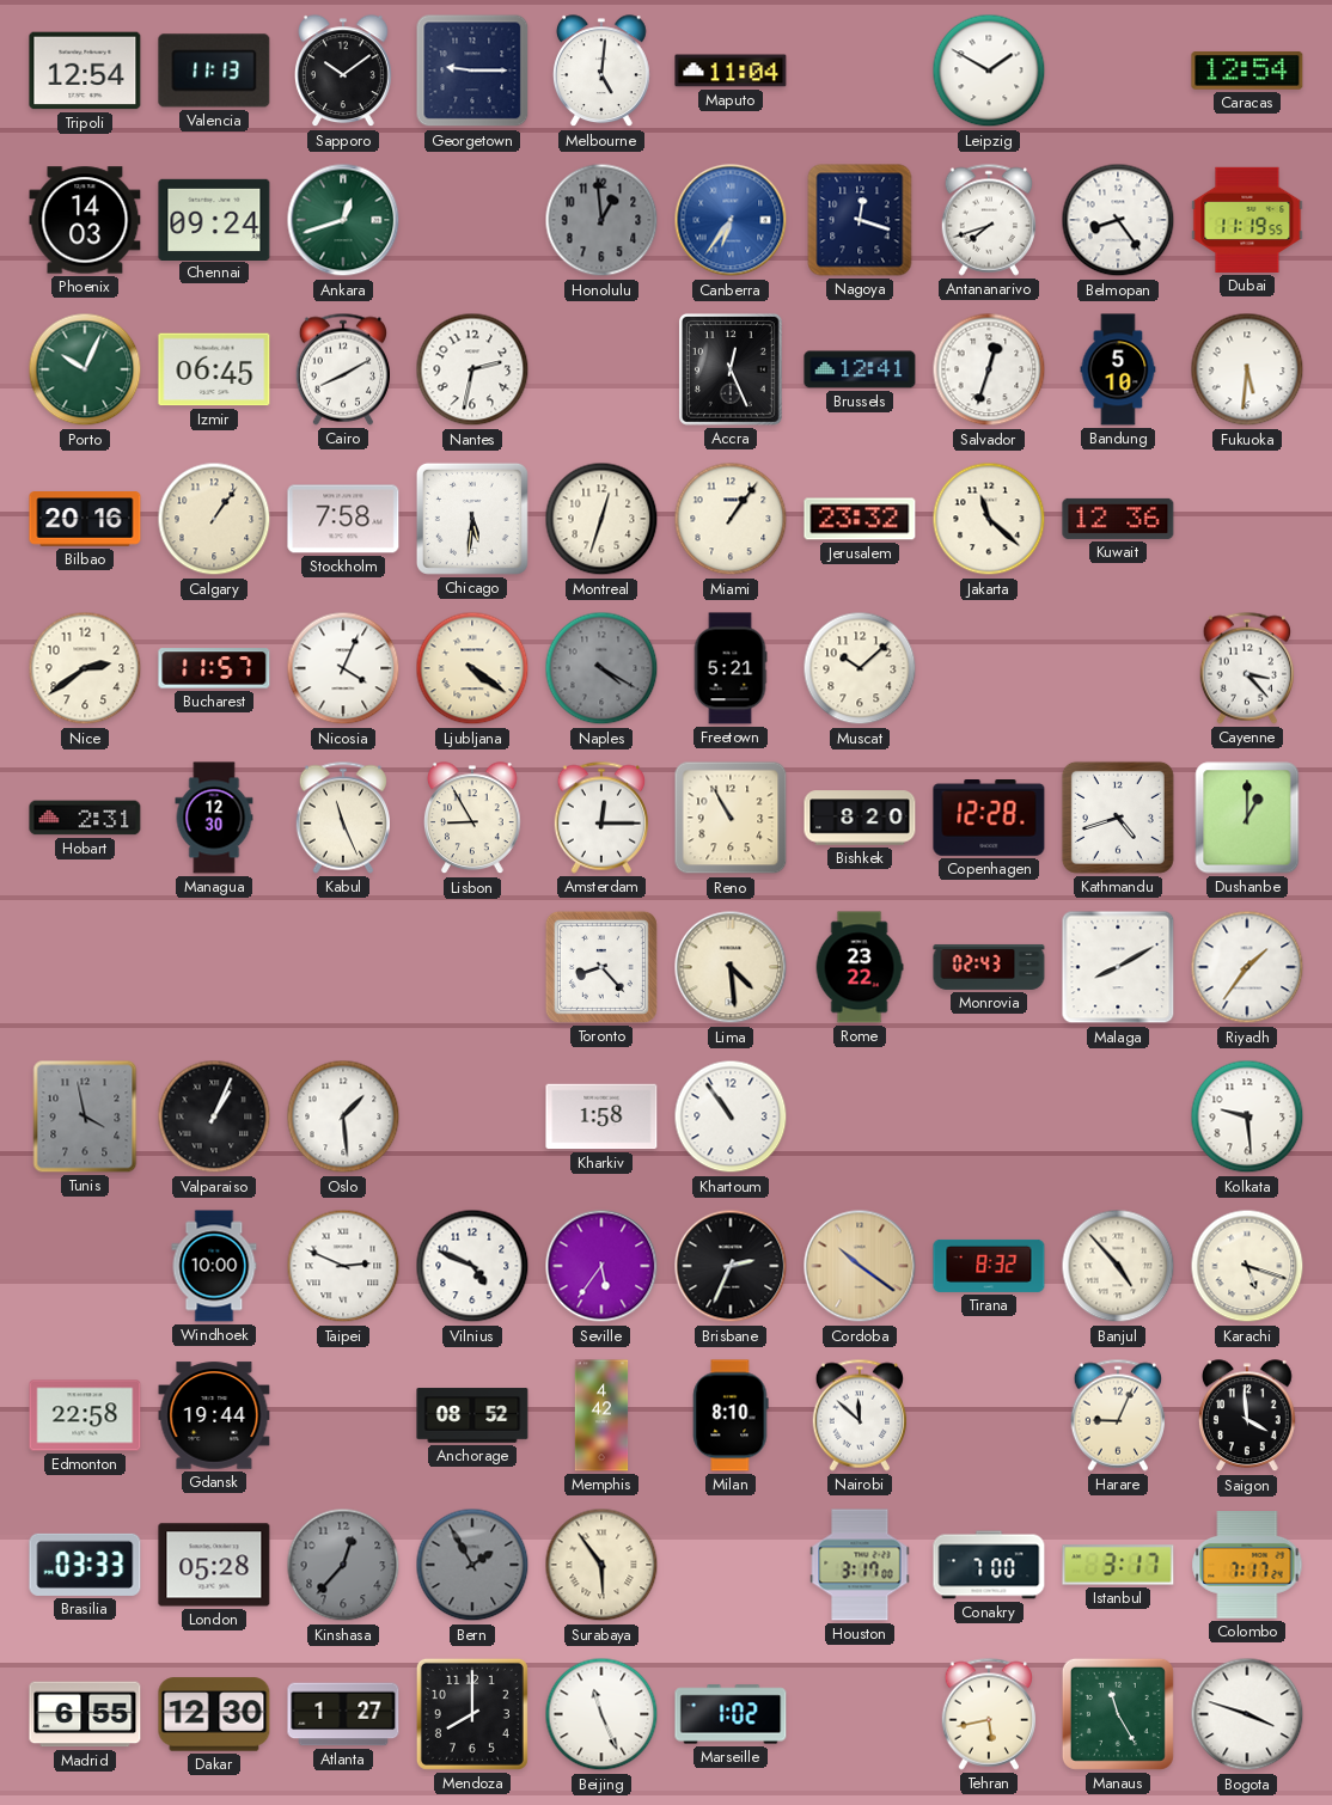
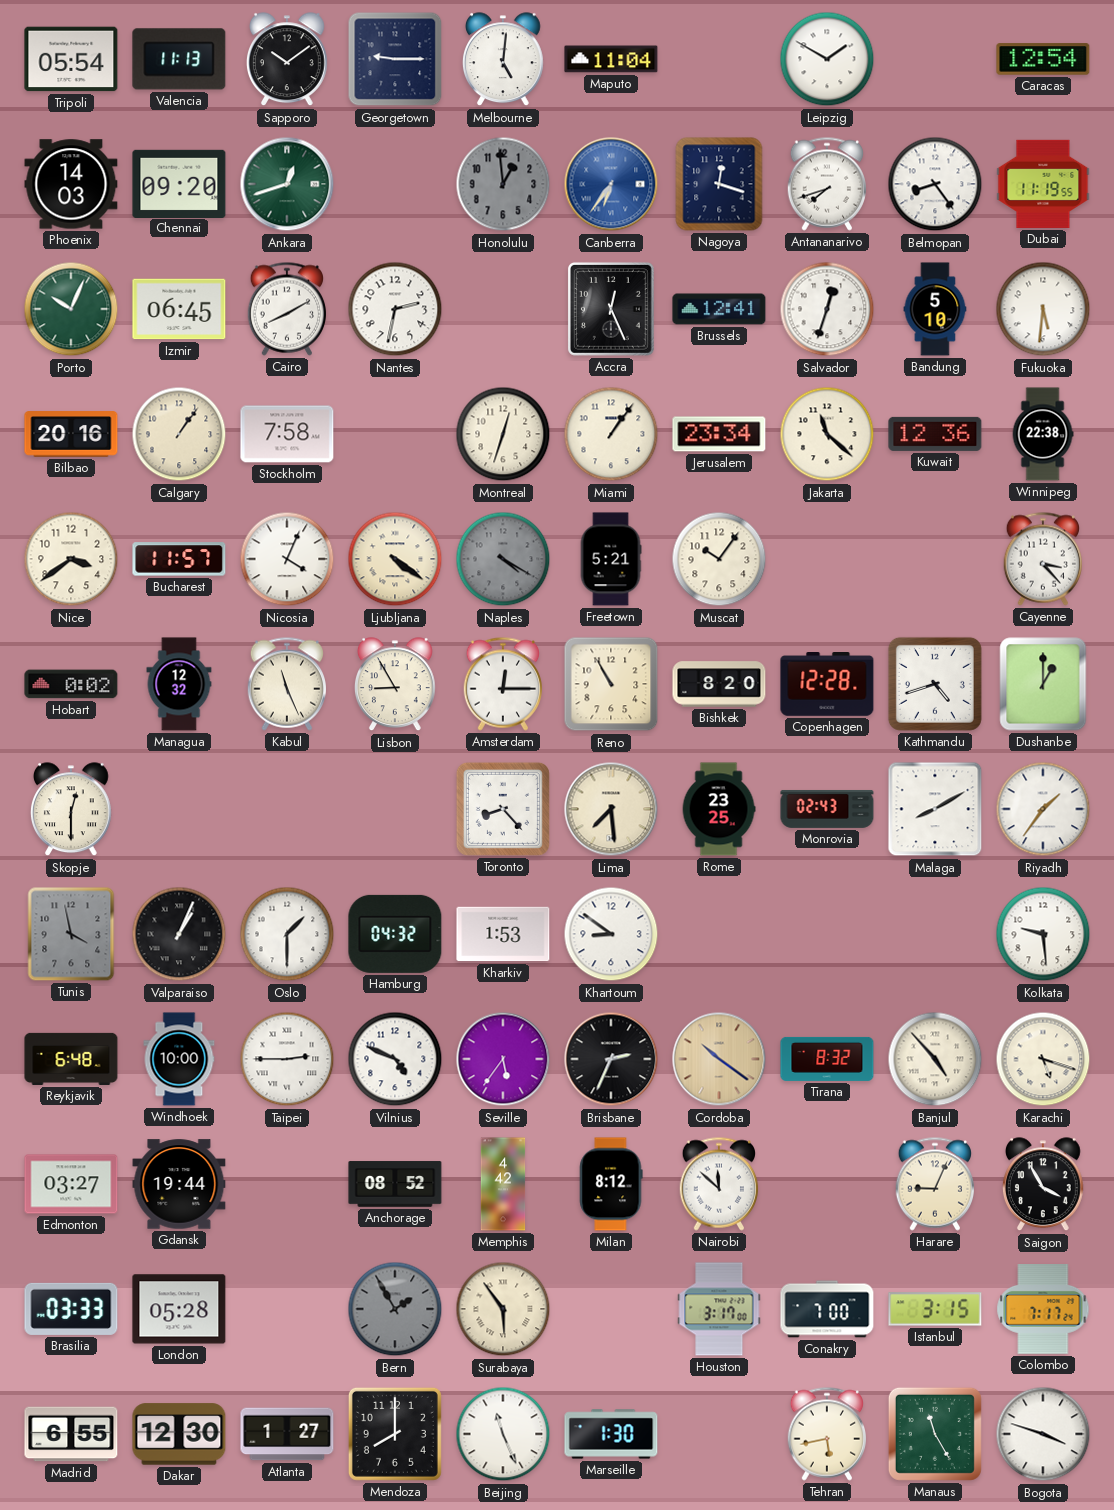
Tripoli: 12:54 -> 05:54
Chennai: 09:24 -> 09:20
Chicago: 5:31 -> none
Jerusalem: 23:32 -> 23:34
Winnipeg: none -> 22:38
Nice: 2:39 -> 3:39
Muscat: 10:08 -> 10:06
Hobart: 2:31 -> 0:02
Managua: 12:30 -> 12:32
Skopje: none -> 12:30
Lima: 4:29 -> 7:29
Rome: 23:22 -> 23:25
Oslo: 1:29 -> 1:30
Hamburg: none -> 04:32
Kharkiv: 1:58 -> 1:53
Khartoum: 10:54 -> 8:51
Reykjavik: none -> 6:48
Taipei: 2:49 -> 2:45
Edmonton: 22:58 -> 03:27
Milan: 8:10 -> 8:12
Saigon: 3:59 -> 3:55
Kinshasa: 12:37 -> none
Istanbul: 3:17 -> 3:15
Marseille: 1:02 -> 1:30
